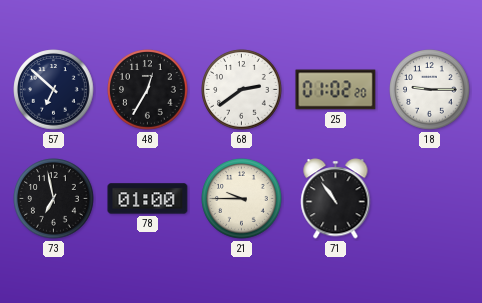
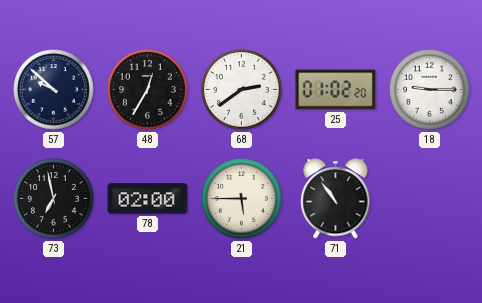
57: 6:52 -> 9:52
78: 01:00 -> 02:00
21: 9:45 -> 5:45
